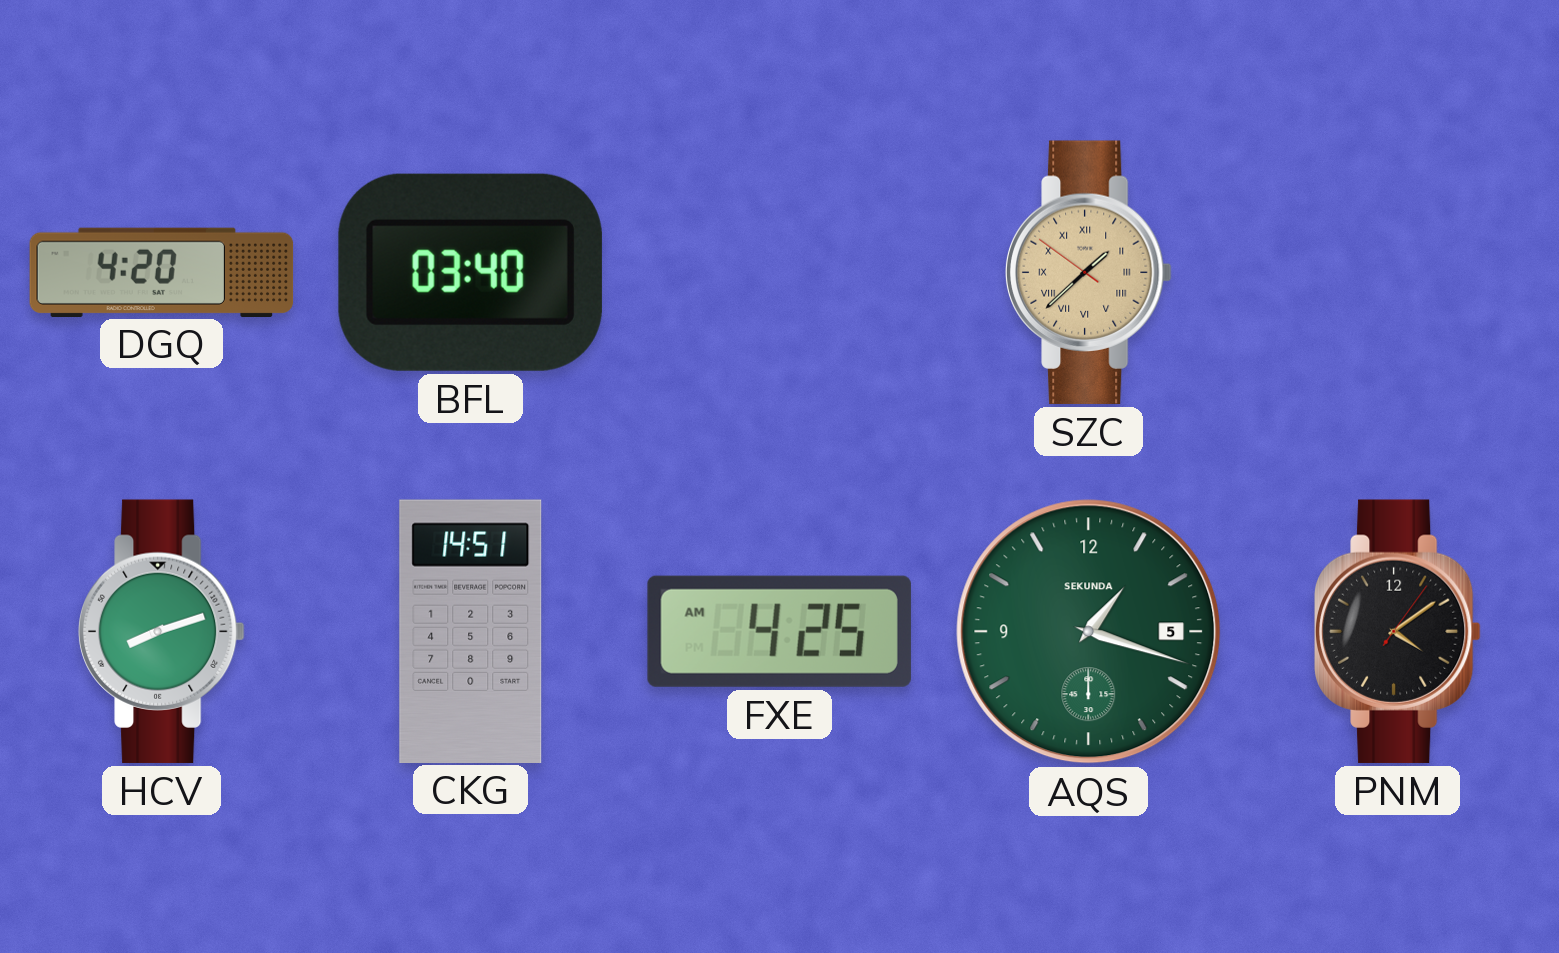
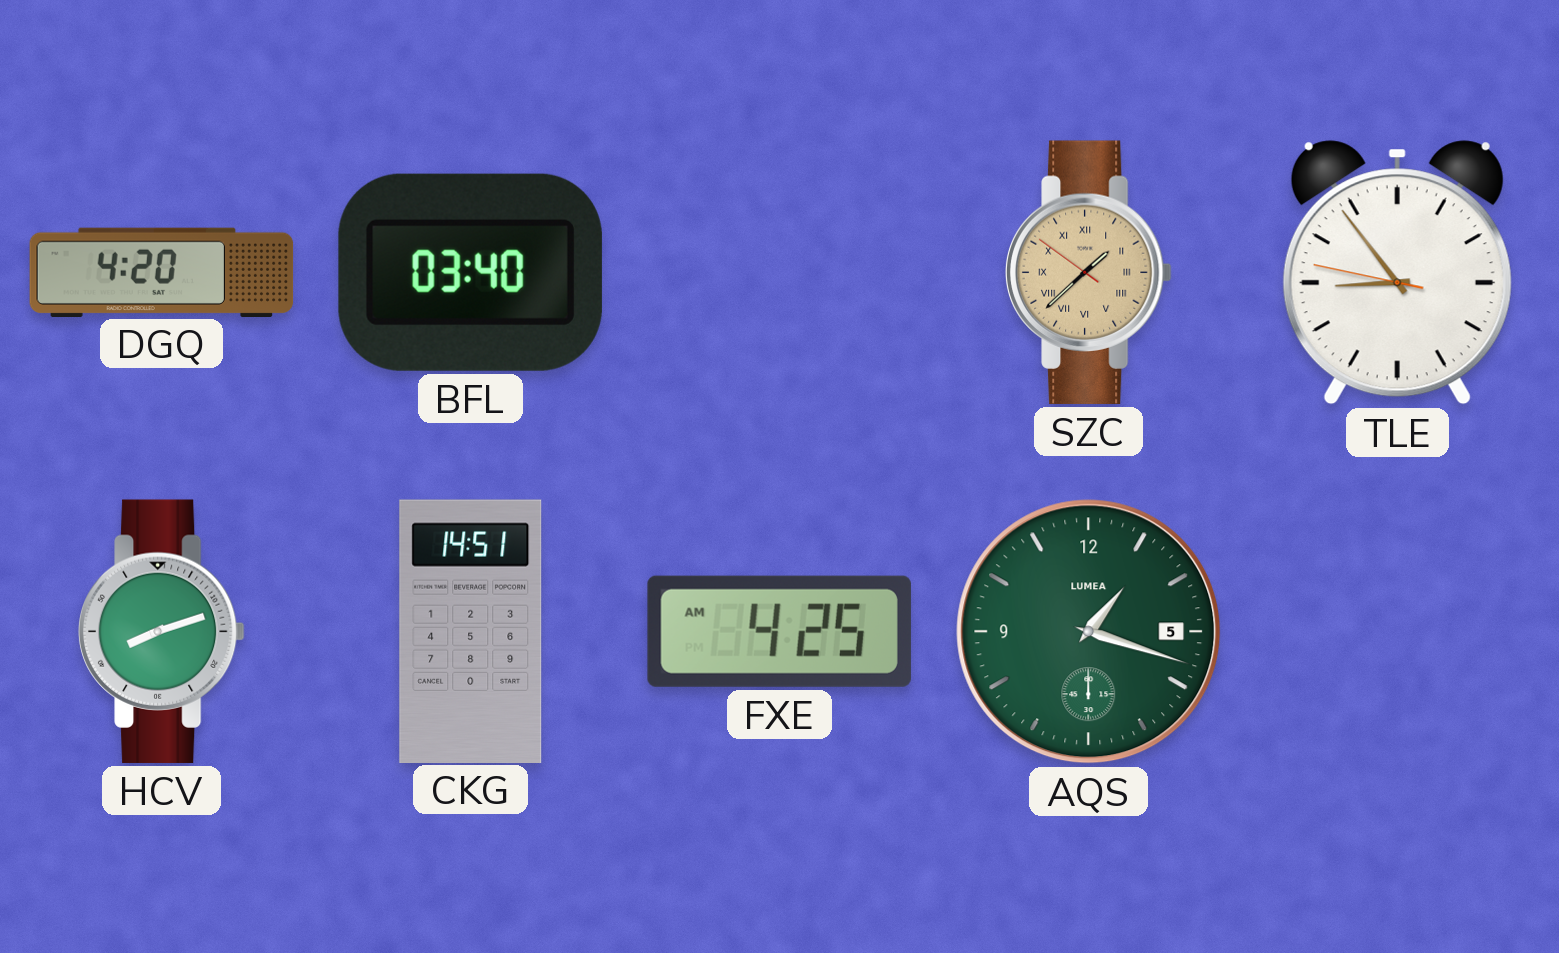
TLE: none -> 8:53
AQS brand: SEKUNDA -> LUMEA
PNM: 4:09 -> none
